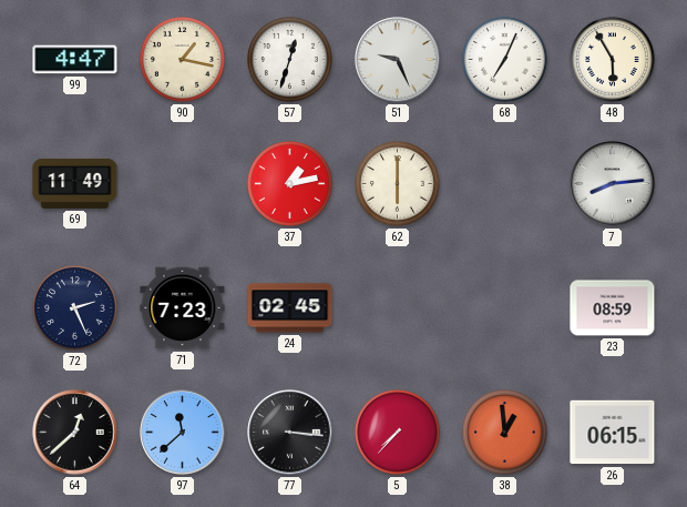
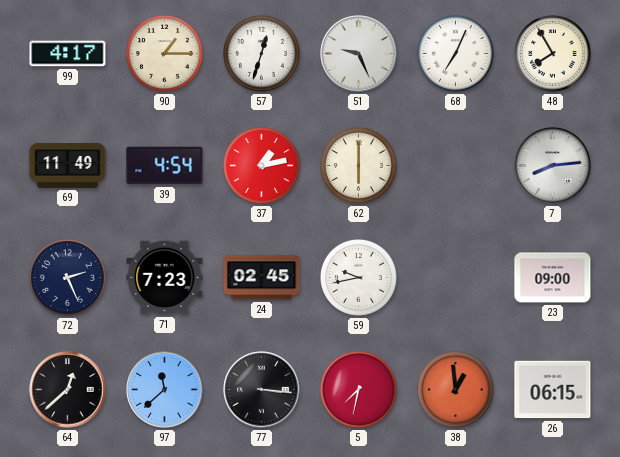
99: 4:47 -> 4:17
90: 1:17 -> 1:15
48: 5:55 -> 7:55
39: none -> 4:54
59: none -> 9:43
23: 08:59 -> 09:00
5: 7:37 -> 7:32
